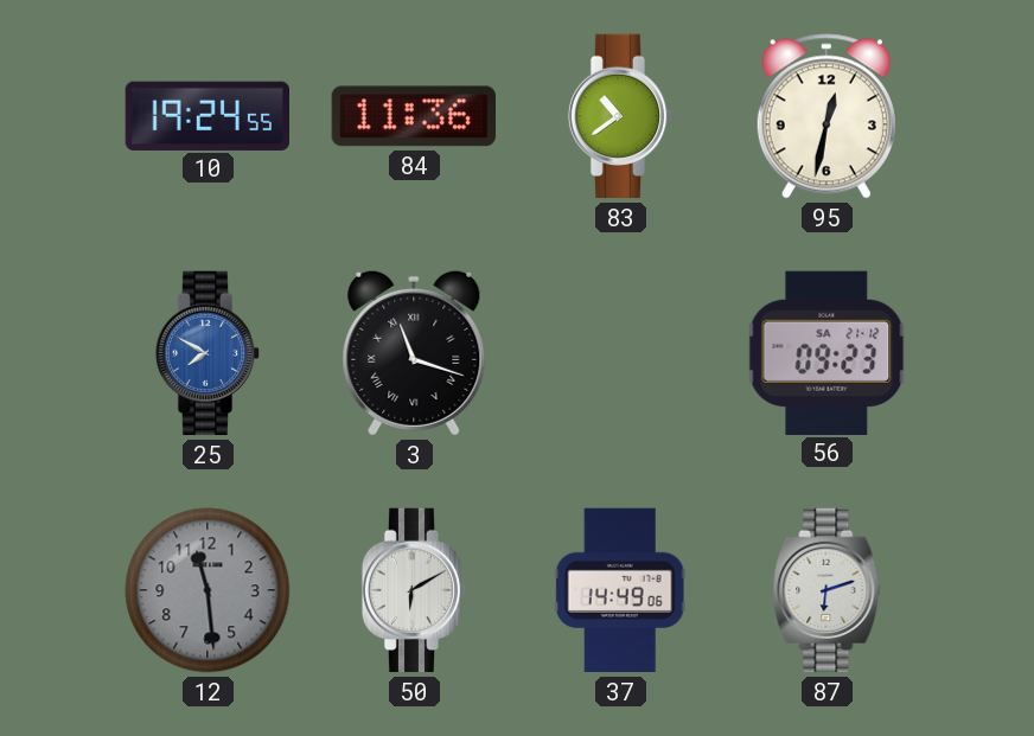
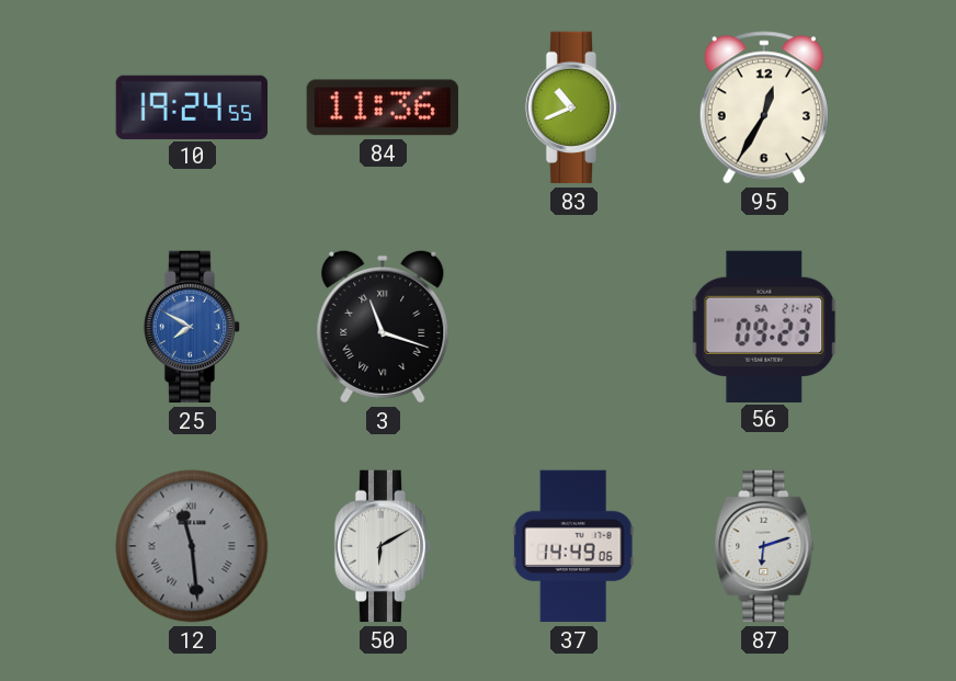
83: 10:39 -> 10:41
95: 12:32 -> 12:35
12 numerals: Arabic -> Roman
